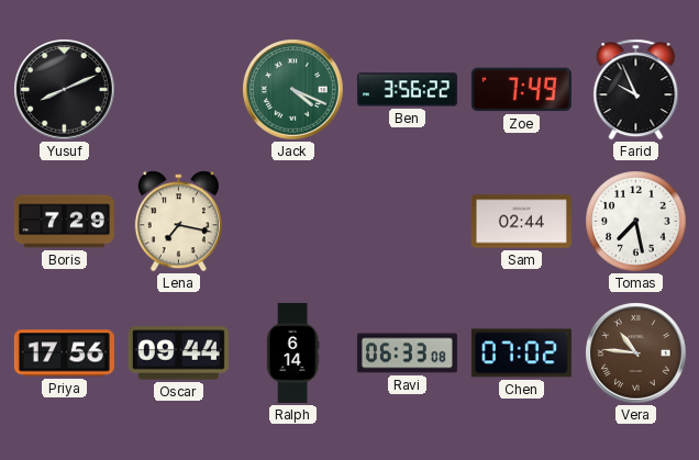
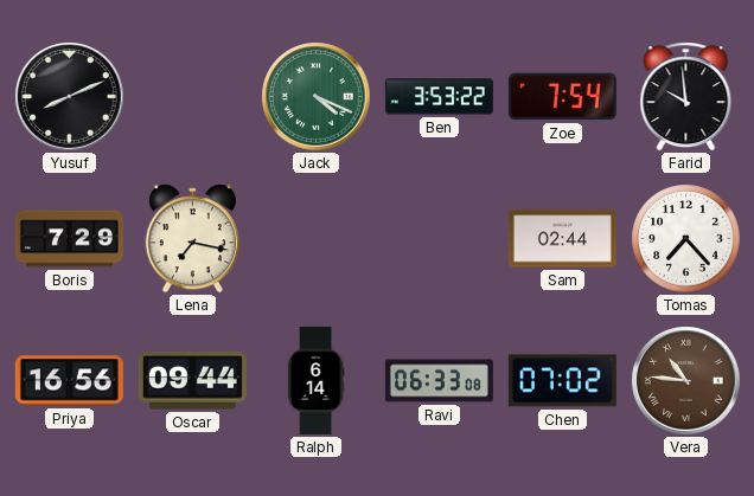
Ben: 3:56 -> 3:53
Zoe: 7:49 -> 7:54
Farid: 9:56 -> 9:59
Tomas: 7:28 -> 7:23
Priya: 17:56 -> 16:56
